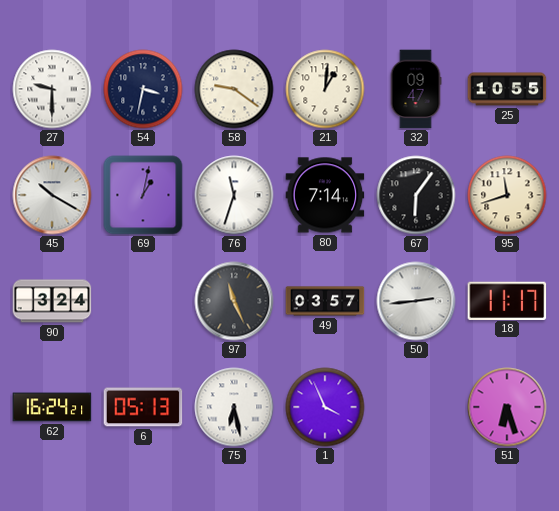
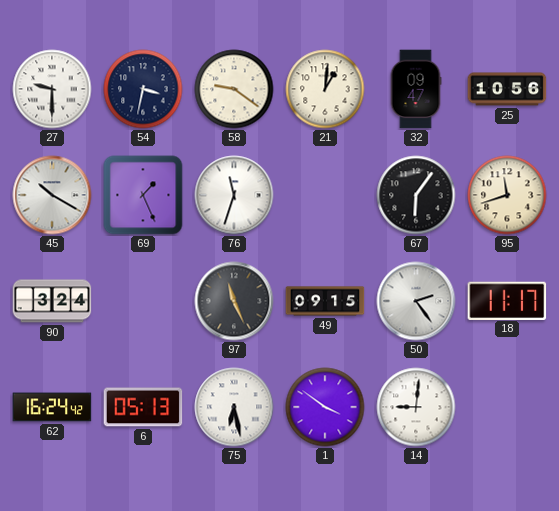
25: 10:55 -> 10:56
69: 1:02 -> 1:26
80: 7:14 -> none
49: 03:57 -> 09:15
50: 2:44 -> 2:24
62: 16:24:21 -> 16:24:42
1: 3:56 -> 3:51
14: none -> 9:01
51: 6:27 -> none
